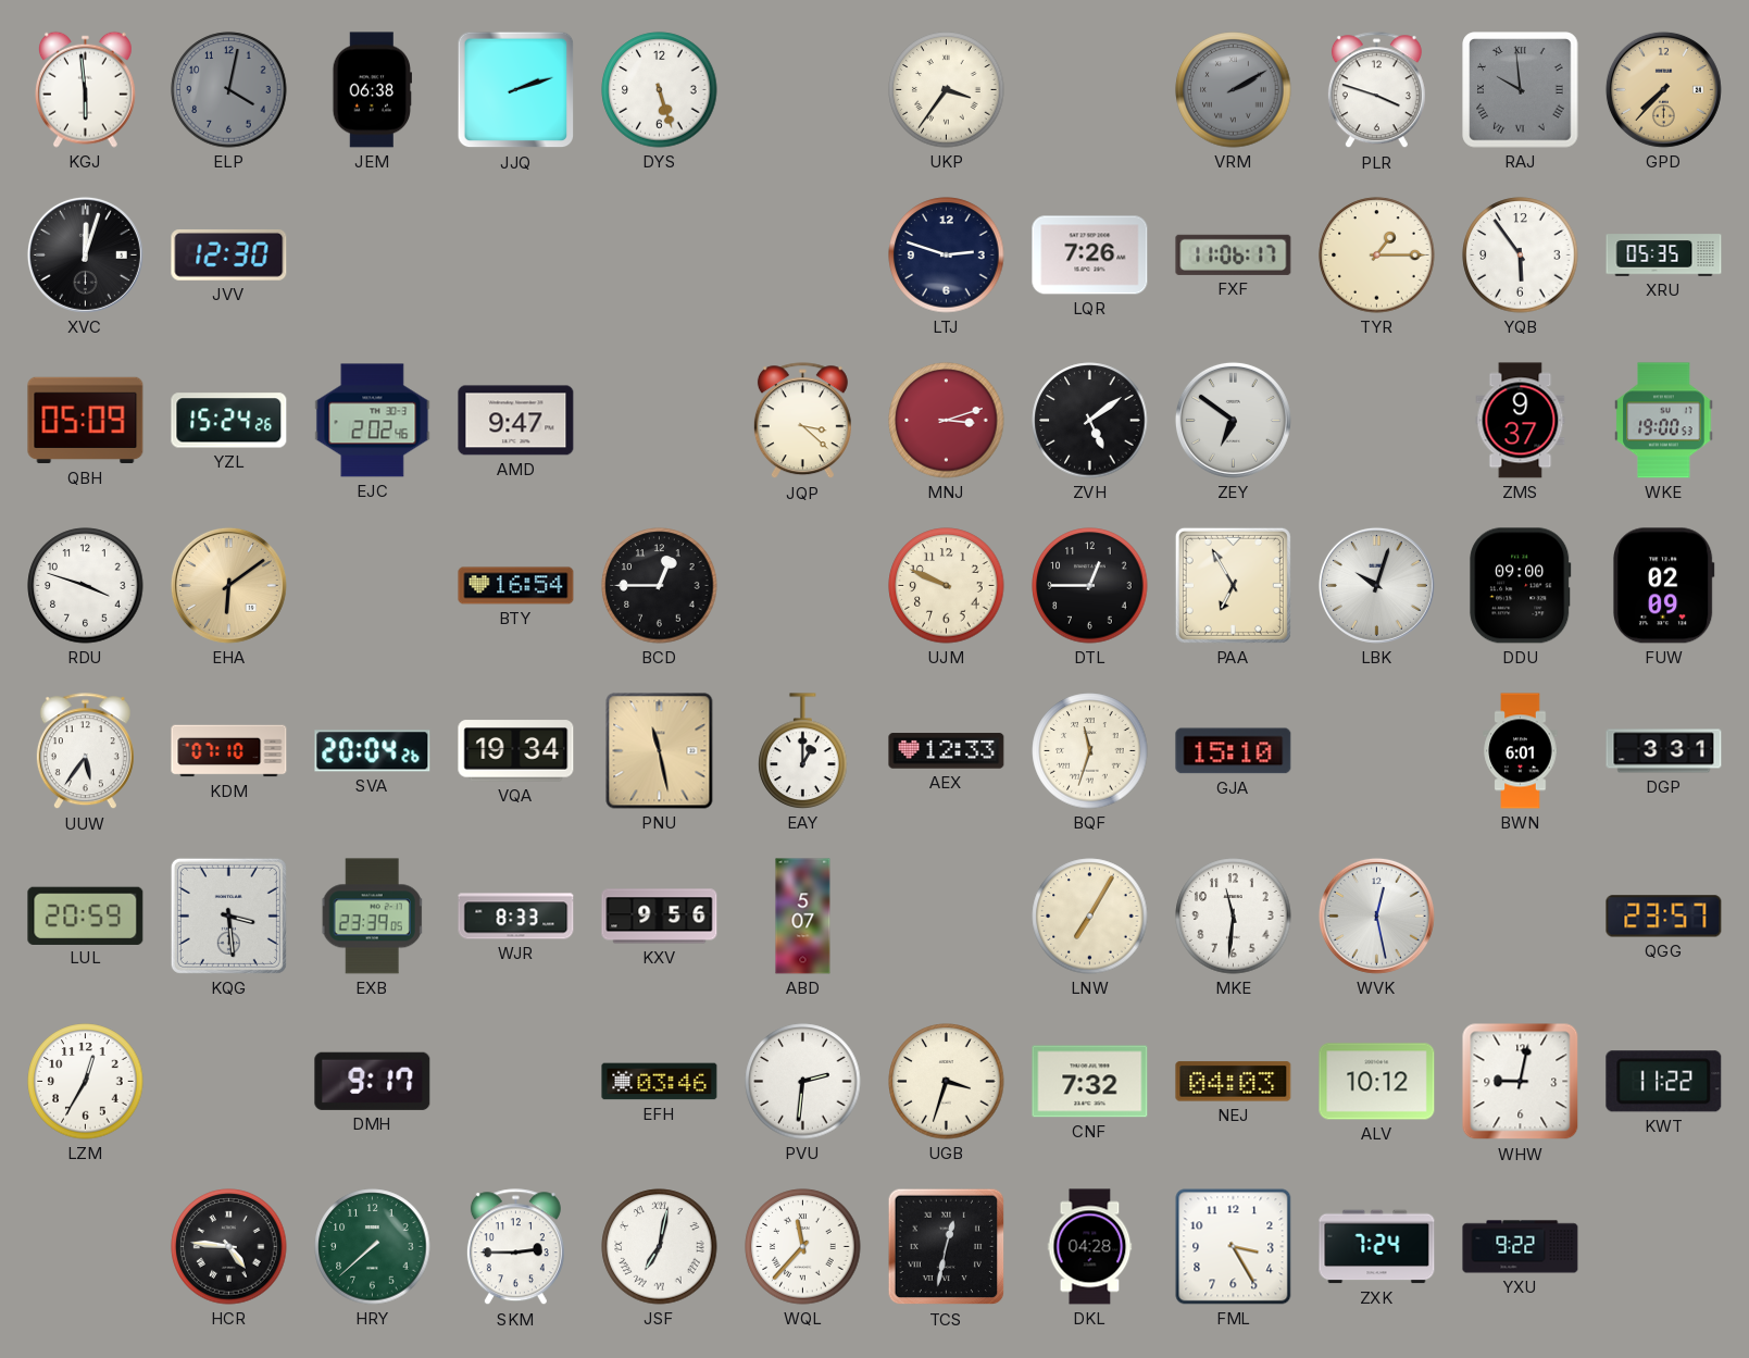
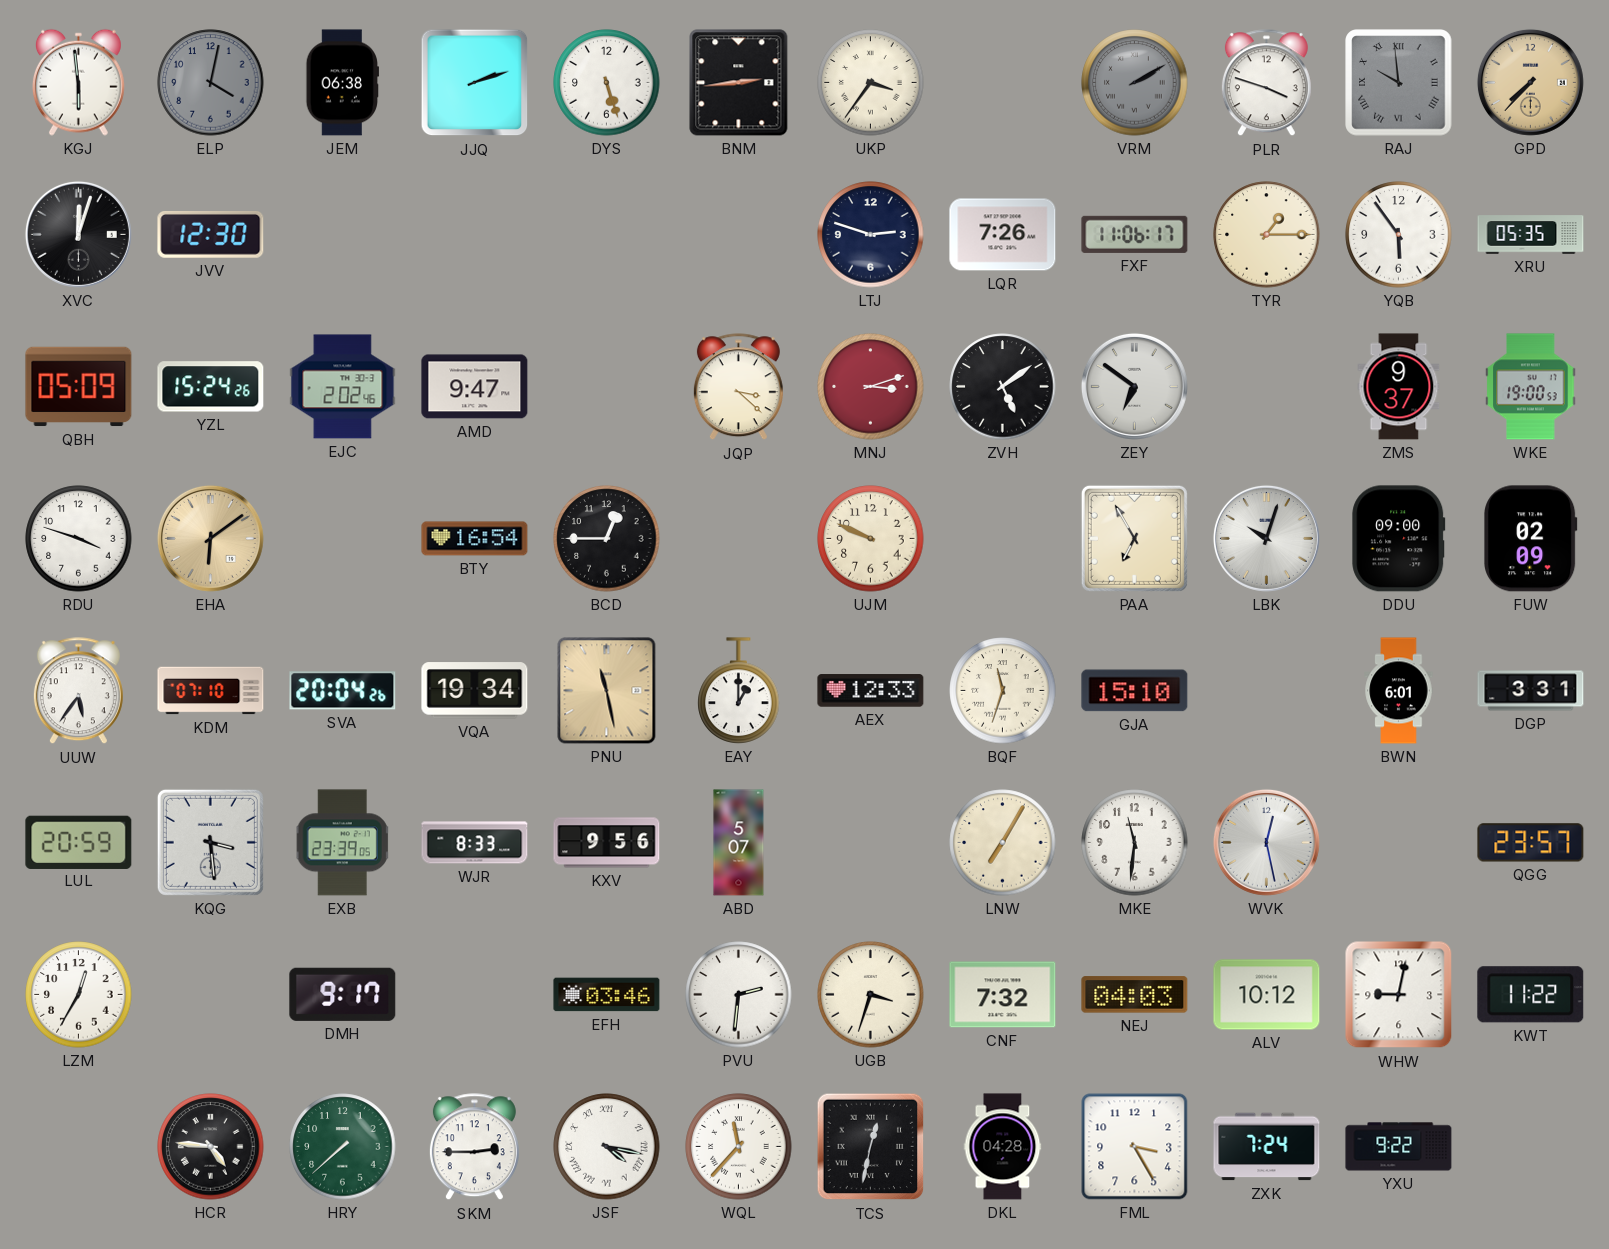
BNM: none -> 2:44
DTL: 12:45 -> none
JSF: 7:02 -> 4:17
